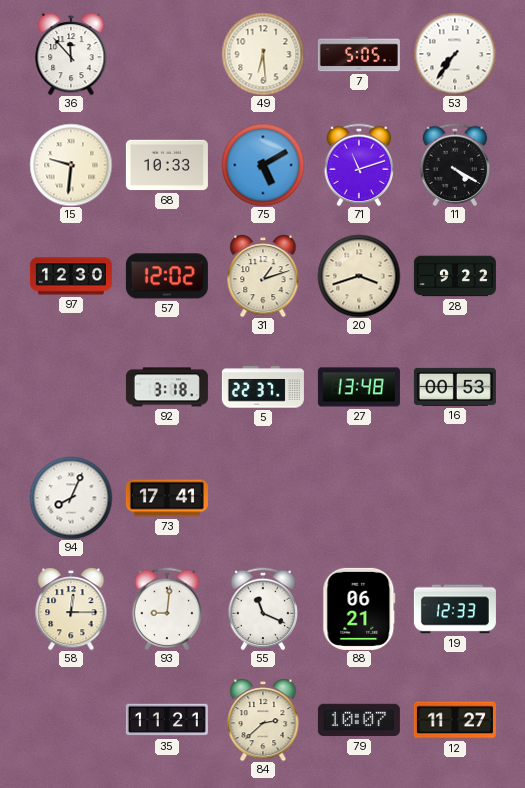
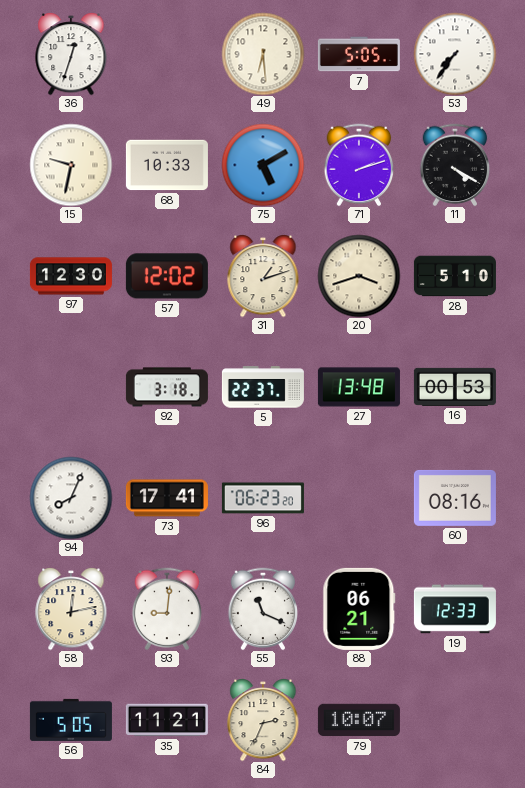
36: 11:53 -> 12:33
15: 9:31 -> 9:32
71: 11:12 -> 2:12
28: 9:22 -> 5:10
96: none -> 06:23
60: none -> 08:16
58: 12:15 -> 12:13
56: none -> 5:05
84: 2:38 -> 2:34
12: 11:27 -> none
